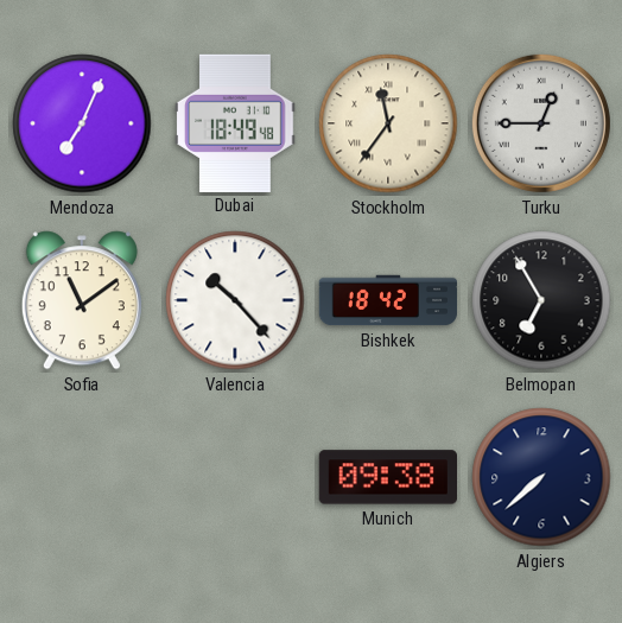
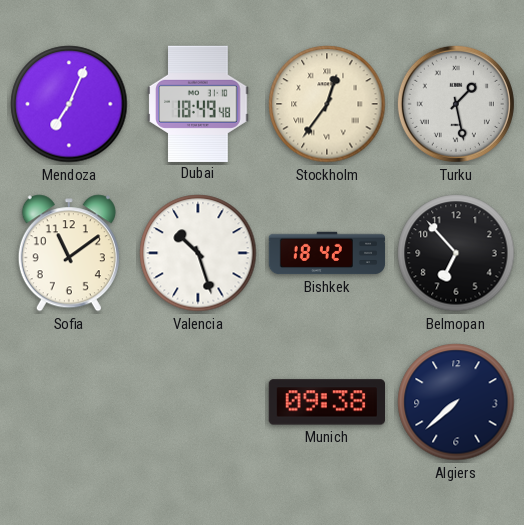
Stockholm: 11:36 -> 12:36
Turku: 12:45 -> 1:28
Valencia: 10:23 -> 10:27
Belmopan: 6:55 -> 6:53
